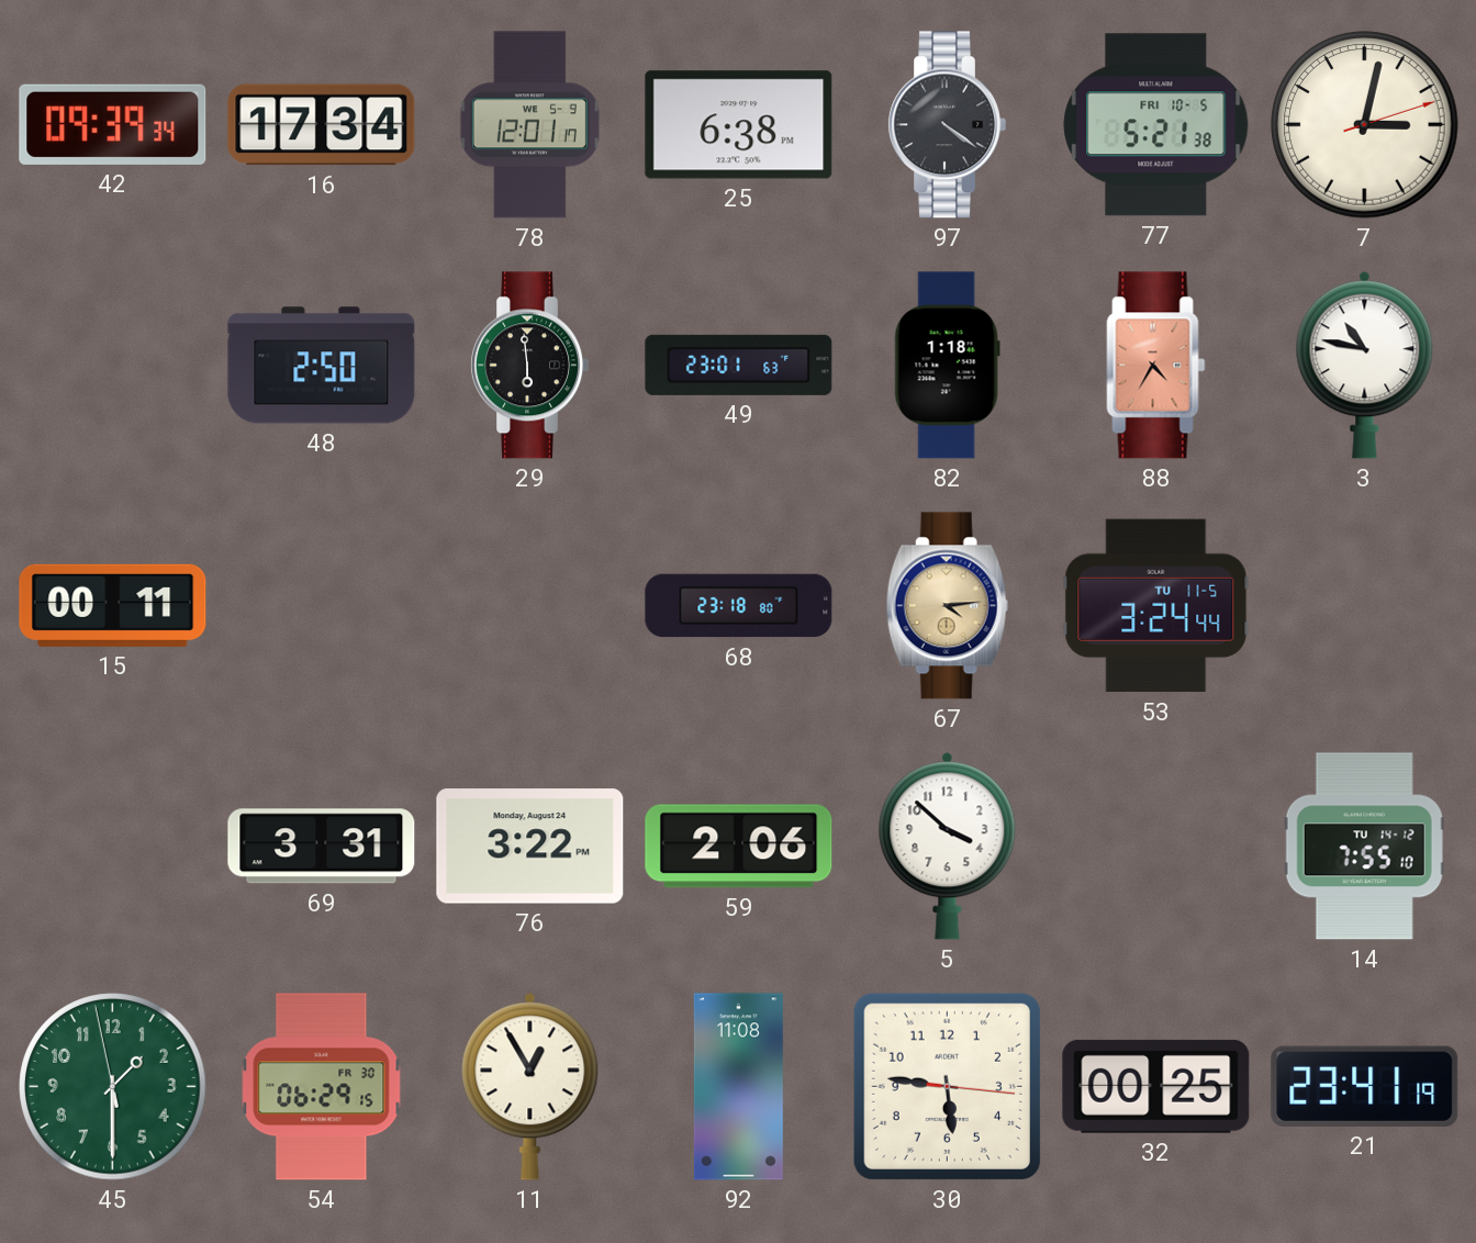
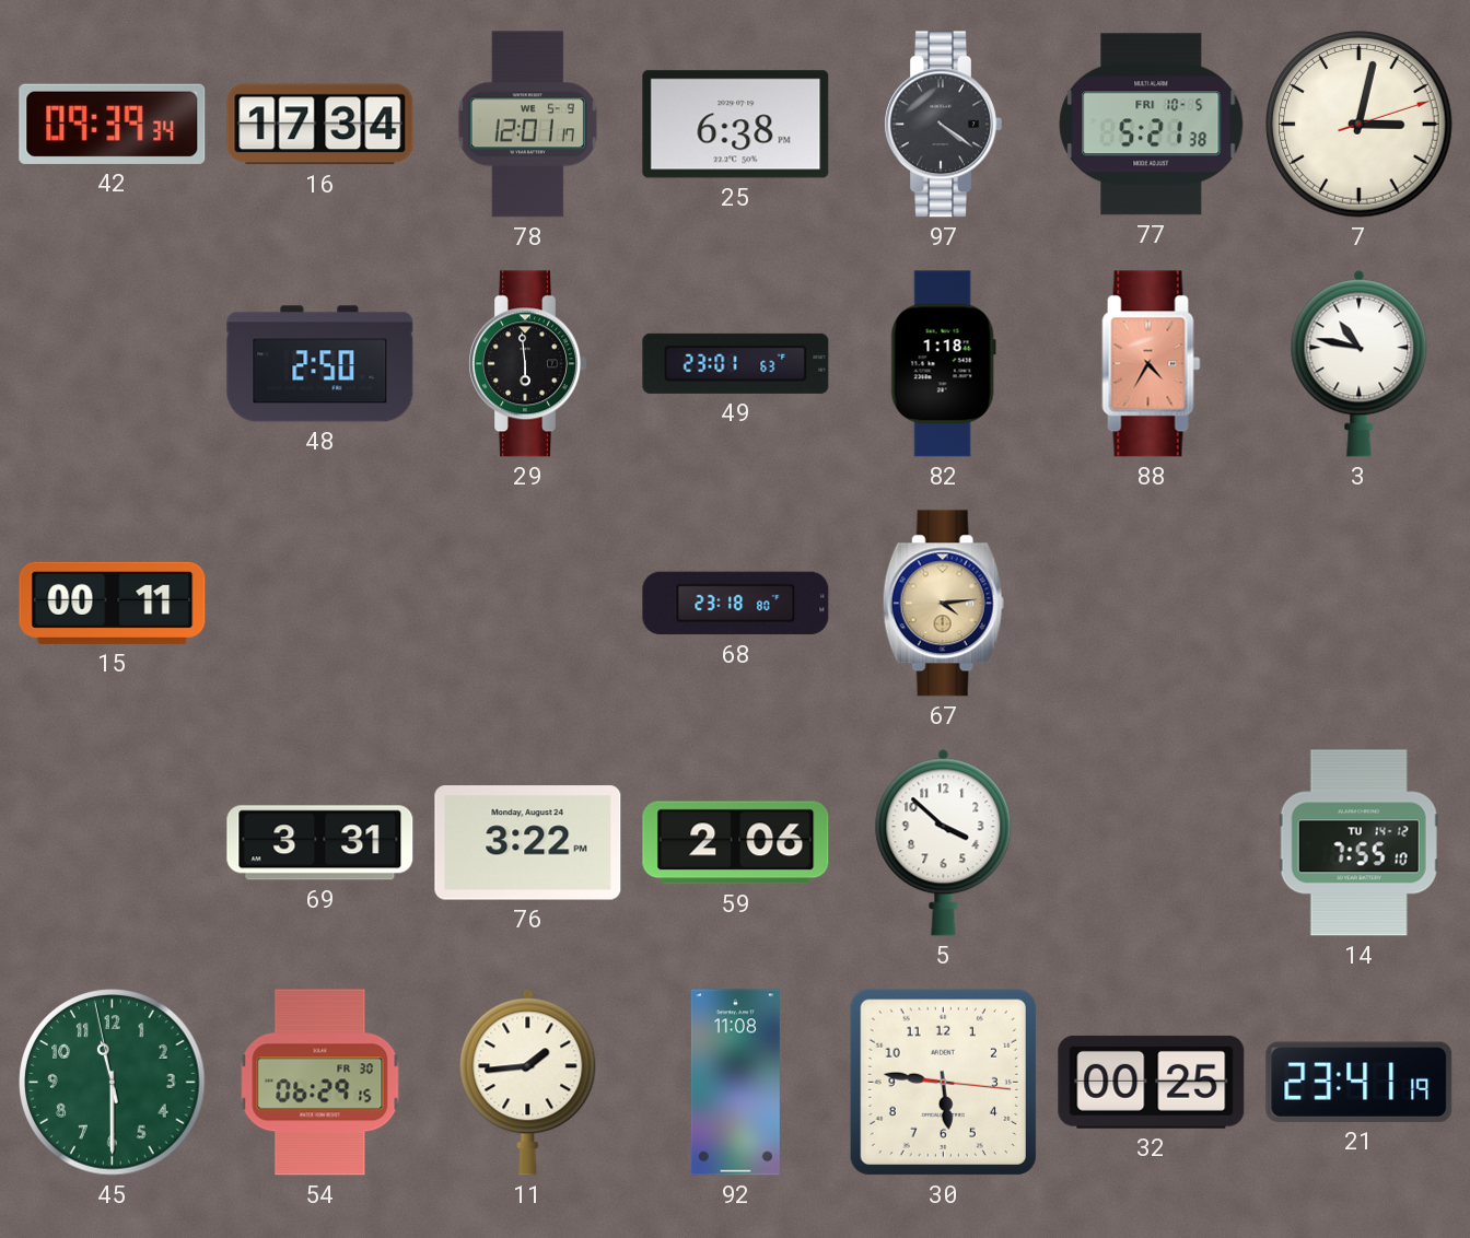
53: 3:24 -> none
45: 1:29 -> 11:29
11: 12:55 -> 1:44
